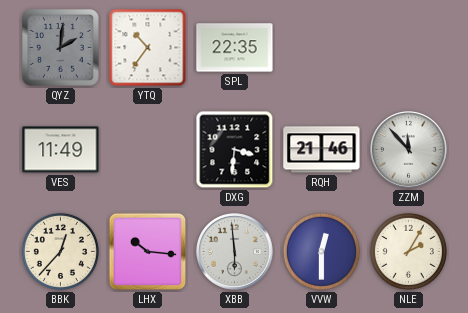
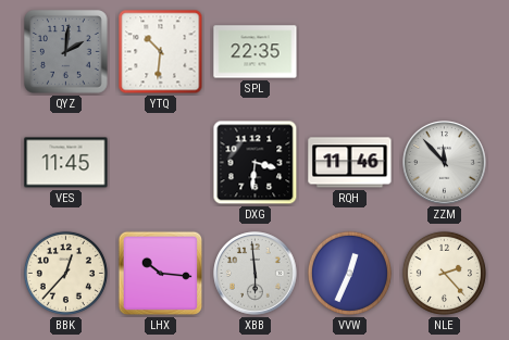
YTQ: 10:36 -> 10:31
VES: 11:49 -> 11:45
RQH: 21:46 -> 11:46
VVW: 12:30 -> 12:34
NLE: 2:05 -> 2:23
